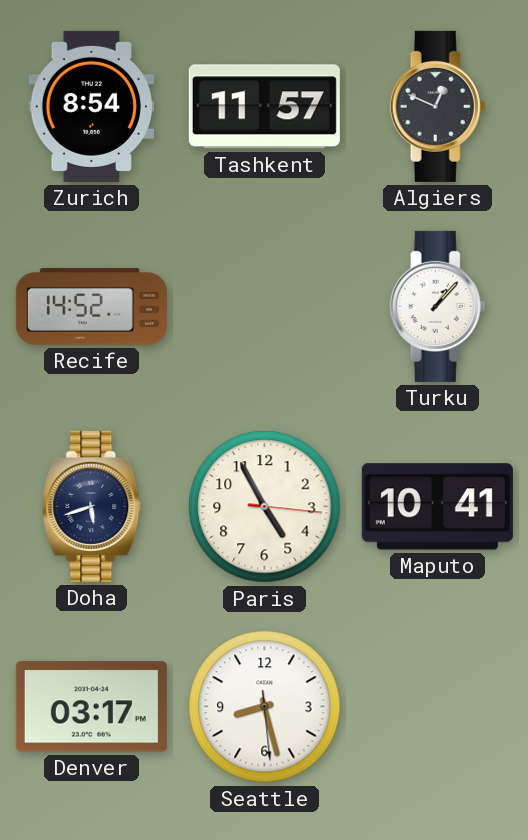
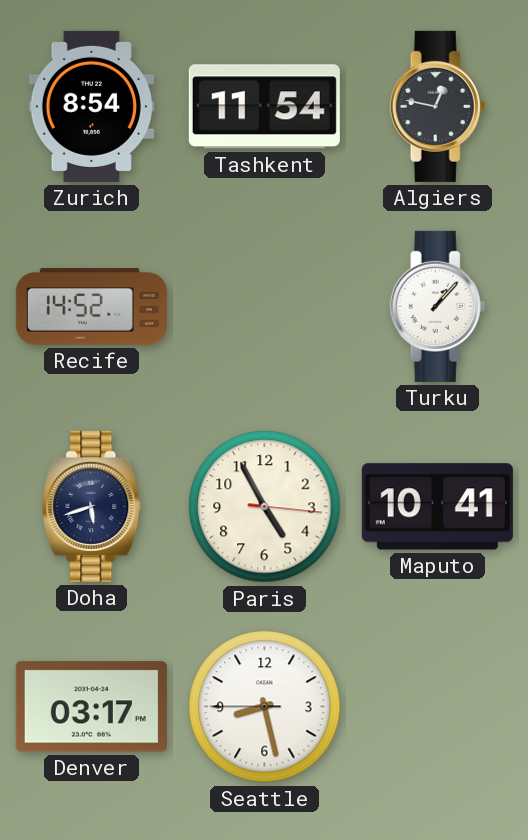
Tashkent: 11:57 -> 11:54
Algiers: 12:49 -> 12:47
Seattle: 8:27:29 -> 8:27:45
